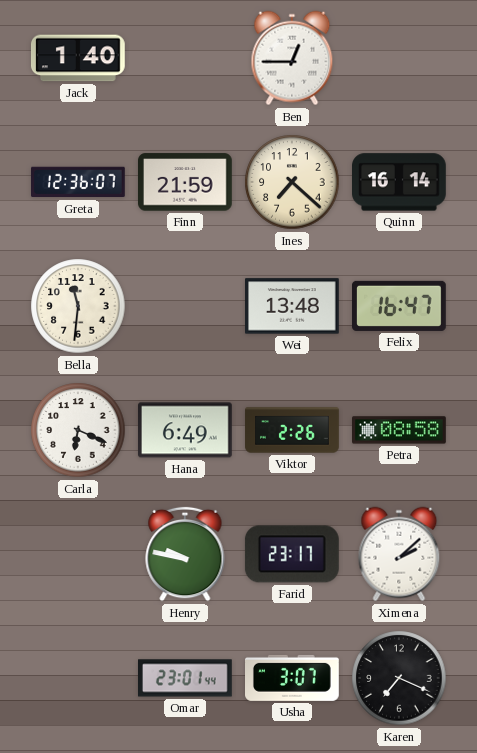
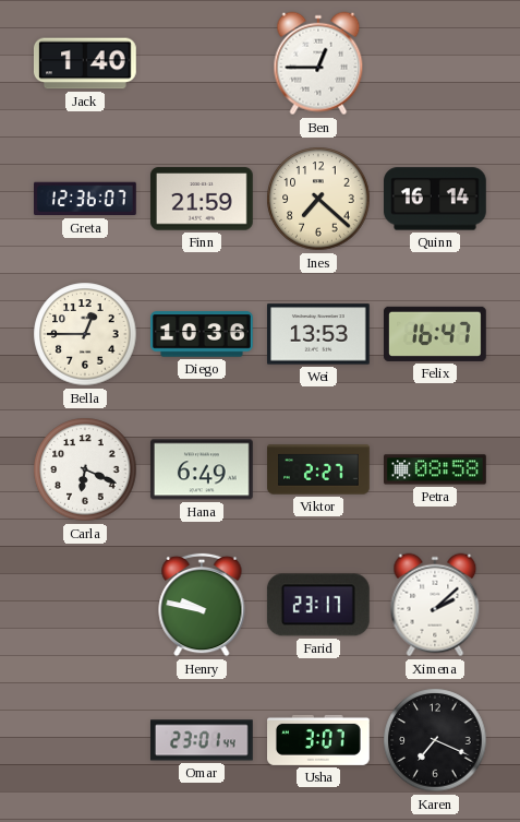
Bella: 11:31 -> 12:45
Diego: none -> 10:36
Wei: 13:48 -> 13:53
Viktor: 2:26 -> 2:27
